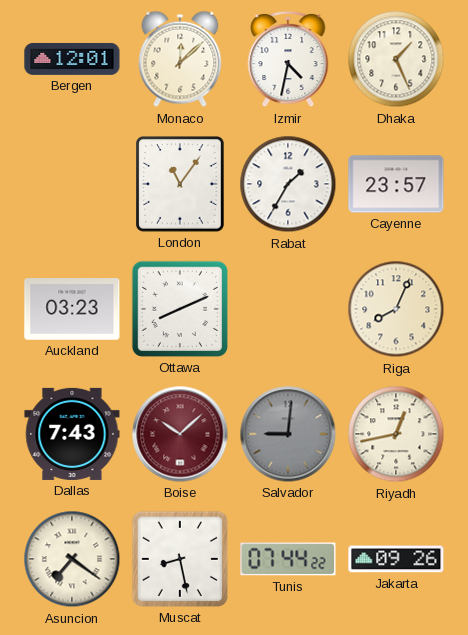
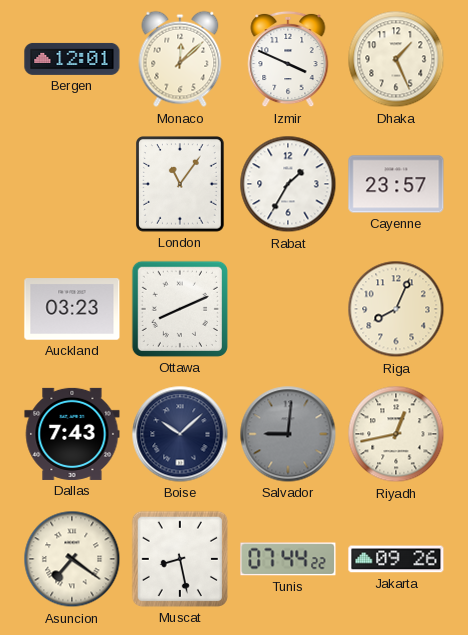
Izmir: 4:32 -> 3:49
Boise dial: burgundy -> navy
